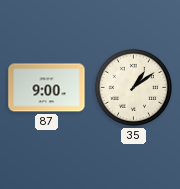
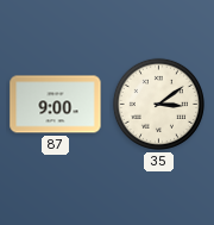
35: 1:09 -> 3:09
